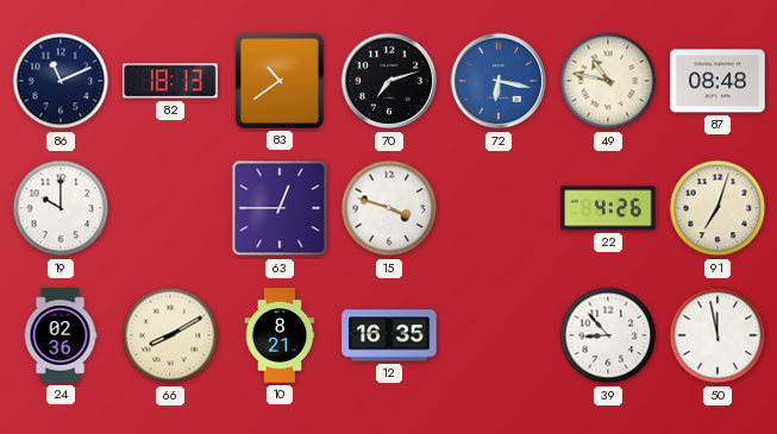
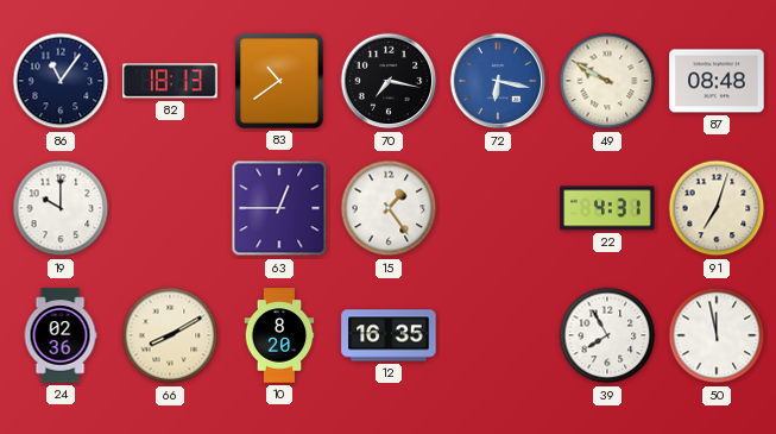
86: 11:11 -> 11:06
70: 7:12 -> 7:17
49: 10:47 -> 9:50
15: 3:48 -> 1:24
22: 4:26 -> 4:31
10: 8:21 -> 8:20
39: 8:53 -> 7:55
